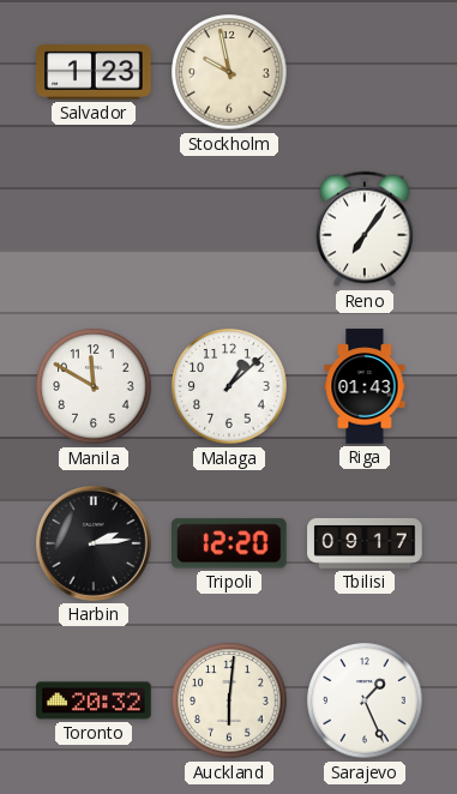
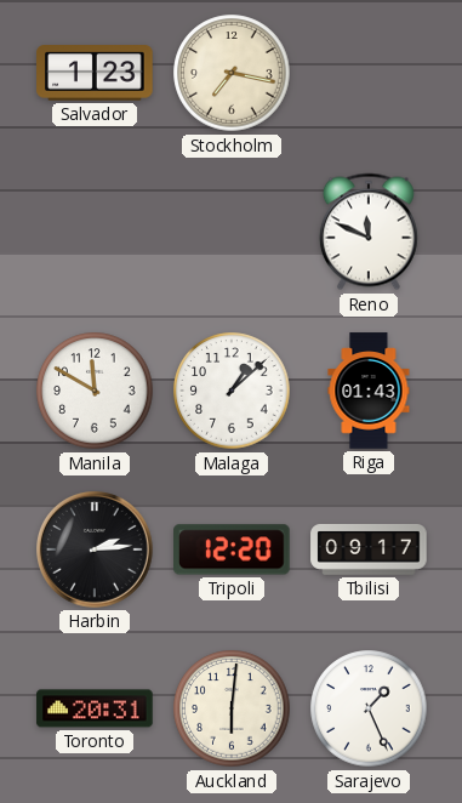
Stockholm: 9:58 -> 7:17
Reno: 7:06 -> 11:49
Toronto: 20:32 -> 20:31
